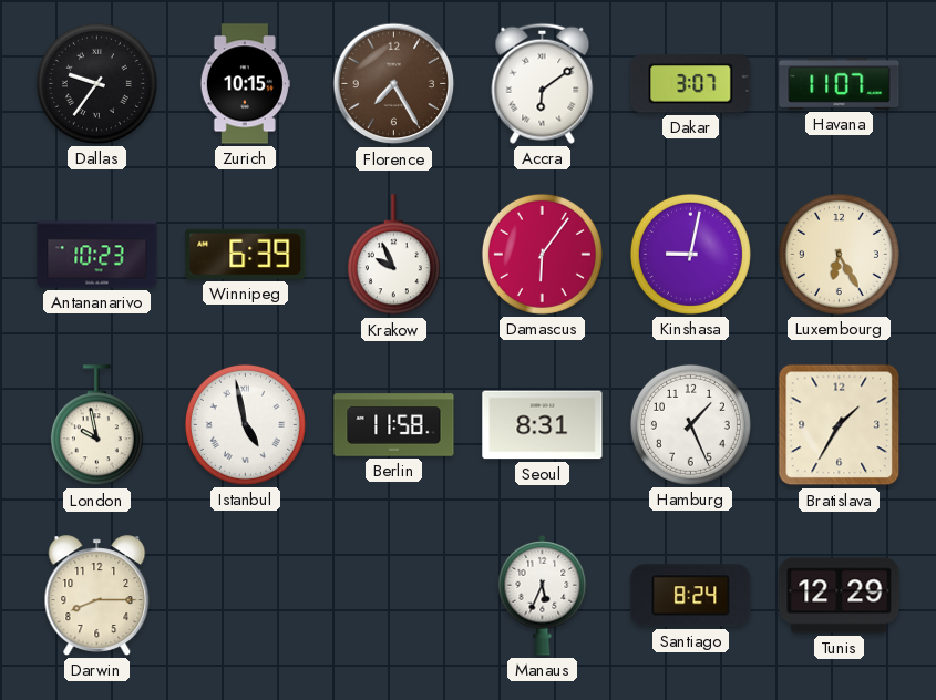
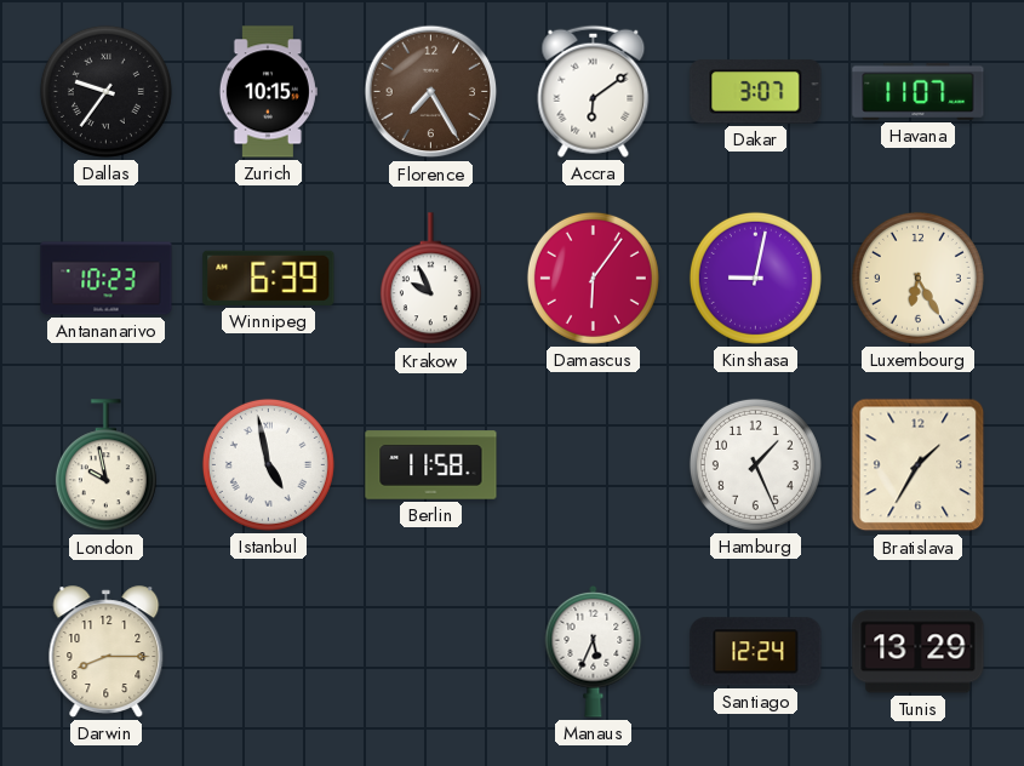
Seoul: 8:31 -> none
Santiago: 8:24 -> 12:24
Tunis: 12:29 -> 13:29
